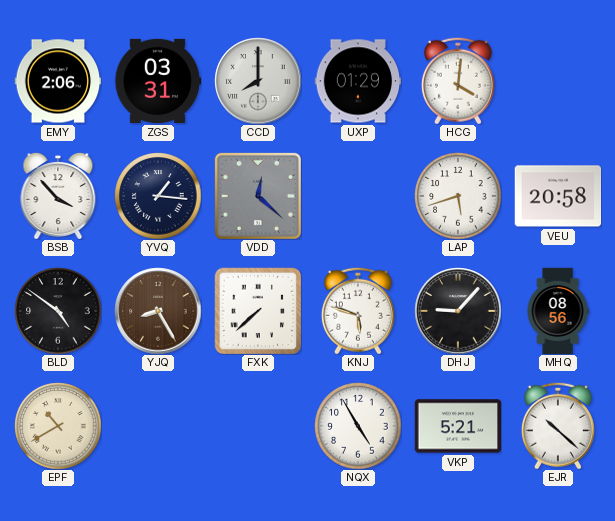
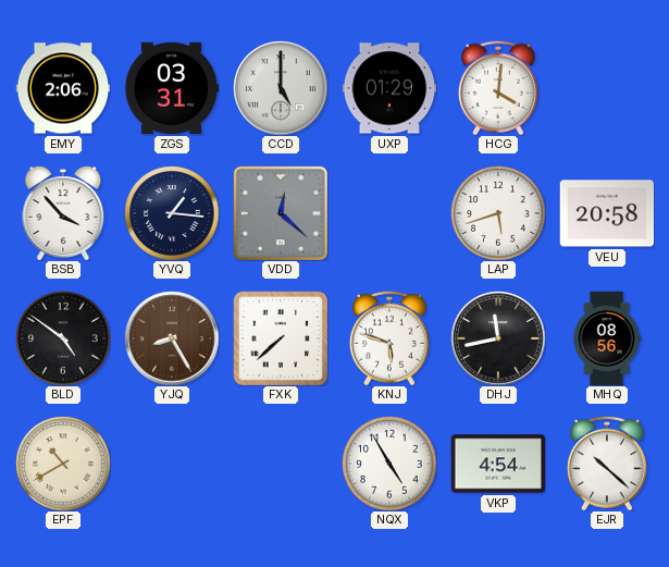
CCD: 8:00 -> 5:00
DHJ: 9:07 -> 11:43
VKP: 5:21 -> 4:54
